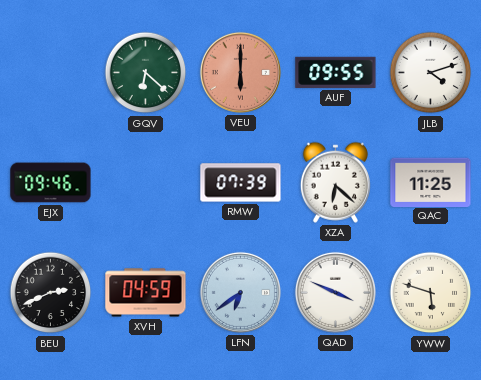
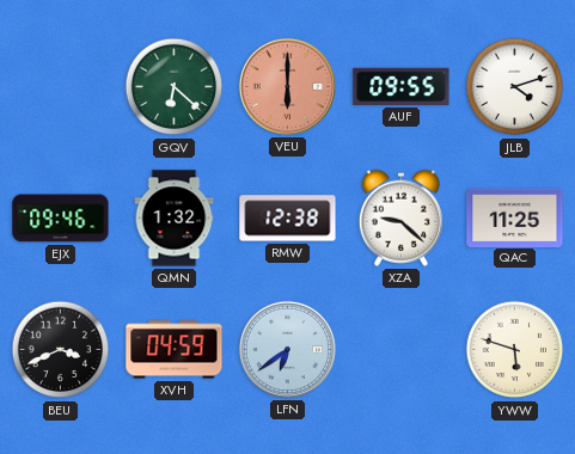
QMN: none -> 1:32
RMW: 07:39 -> 12:38
XZA: 6:22 -> 9:22
BEU: 2:41 -> 3:41
QAD: 3:49 -> none
